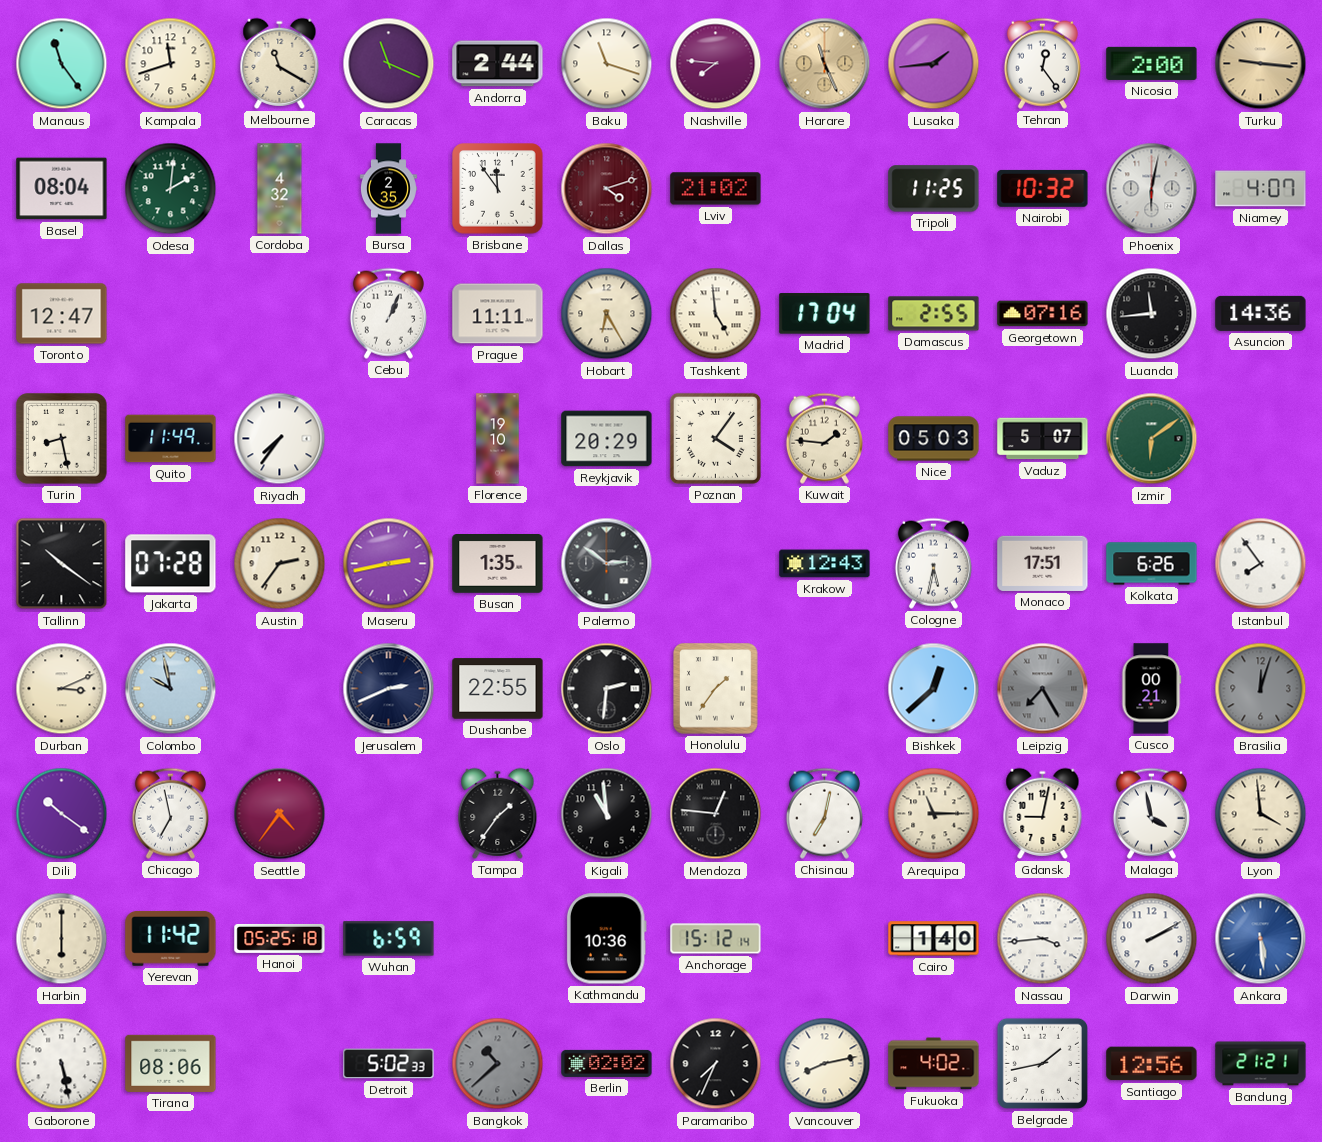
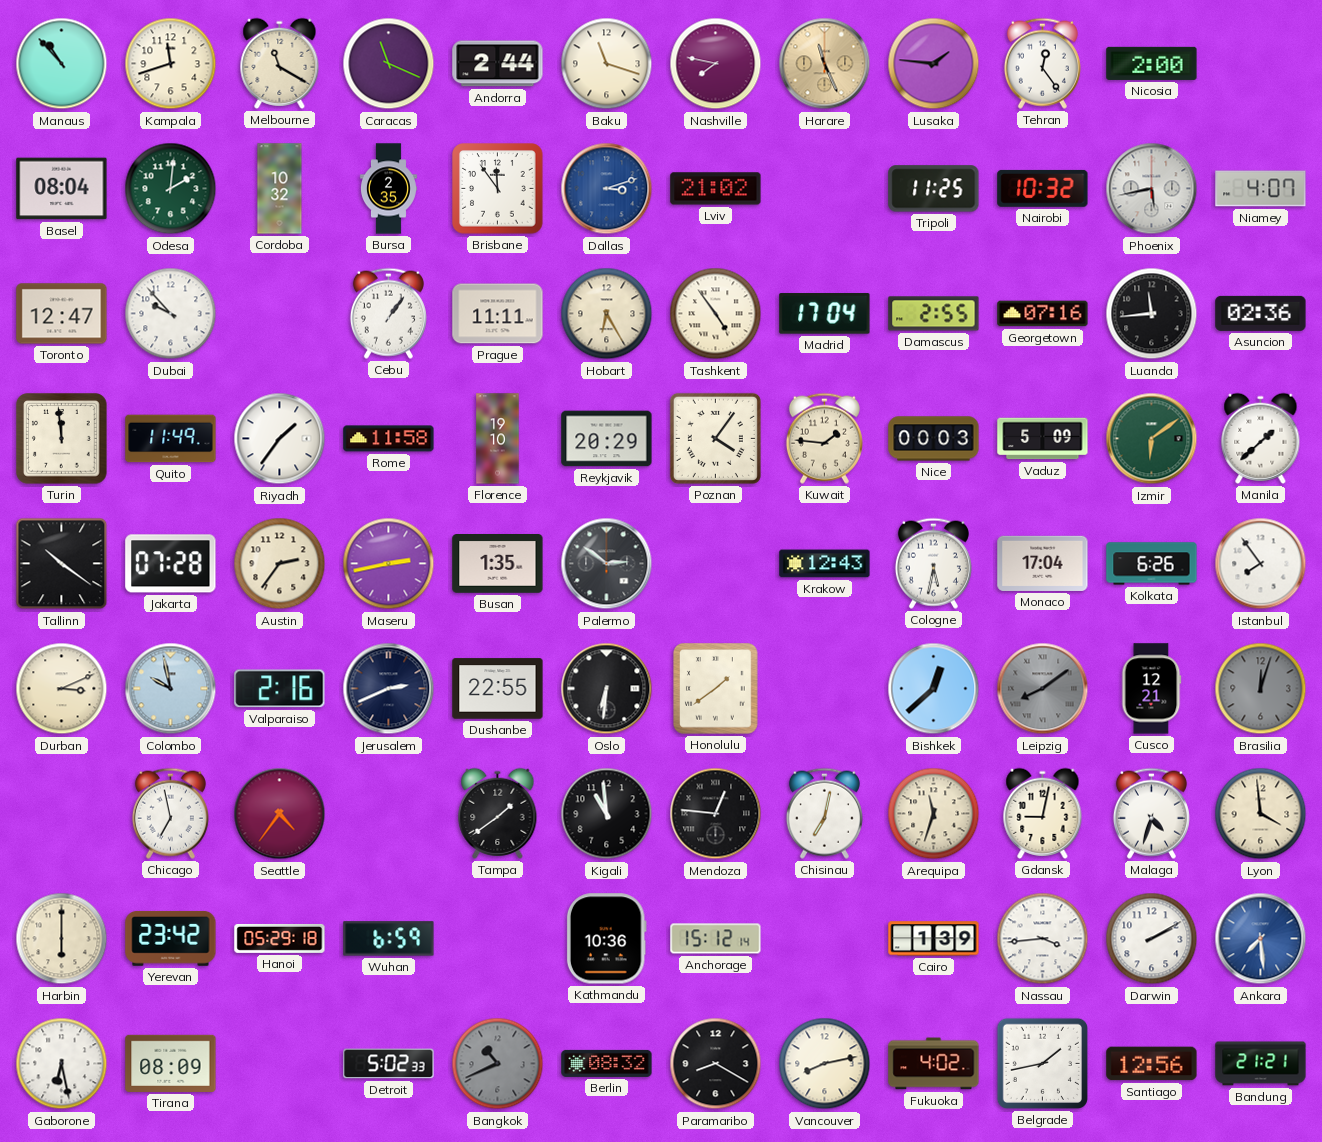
Manaus: 11:24 -> 10:53
Nashville: 7:46 -> 7:47
Lusaka: 1:44 -> 1:46
Turku: 9:16 -> none
Cordoba: 4:32 -> 10:32
Dallas: 4:12 -> 3:12
Dallas dial: burgundy -> blue
Phoenix: 6:02 -> 5:43
Dubai: none -> 9:53
Cebu: 1:04 -> 1:06
Tashkent: 4:59 -> 4:54
Asuncion: 14:36 -> 02:36
Turin: 8:28 -> 11:59
Riyadh: 7:36 -> 1:36
Rome: none -> 11:58
Nice: 05:03 -> 00:03
Vaduz: 5:07 -> 5:09
Manila: none -> 1:38
Monaco: 17:51 -> 17:04
Valparaiso: none -> 2:16
Oslo: 2:31 -> 6:31
Honolulu: 1:36 -> 1:39
Leipzig: 7:25 -> 8:09
Cusco: 00:21 -> 12:21
Dili: 10:21 -> none
Tampa: 1:36 -> 1:39
Arequipa: 11:15 -> 11:33
Malaga: 3:58 -> 4:33
Yerevan: 11:42 -> 23:42
Hanoi: 05:25 -> 05:29
Cairo: 1:40 -> 1:39
Ankara: 5:29 -> 7:29
Gaborone: 5:28 -> 6:28
Tirana: 08:06 -> 08:09
Bangkok: 10:38 -> 10:41
Berlin: 02:02 -> 08:32
Paramaribo: 7:34 -> 8:20
